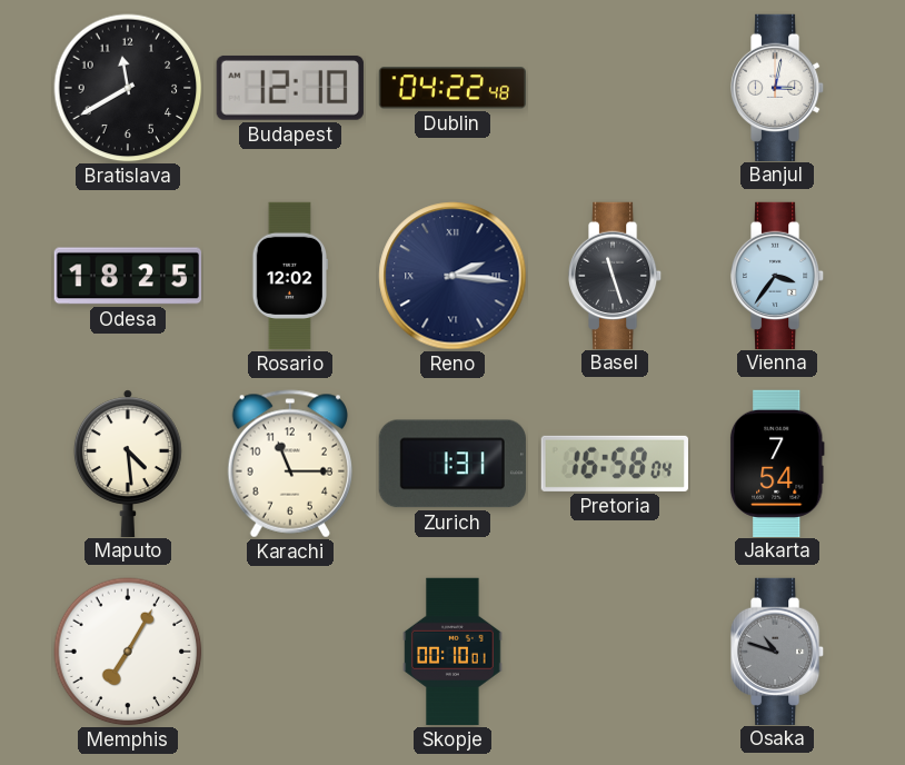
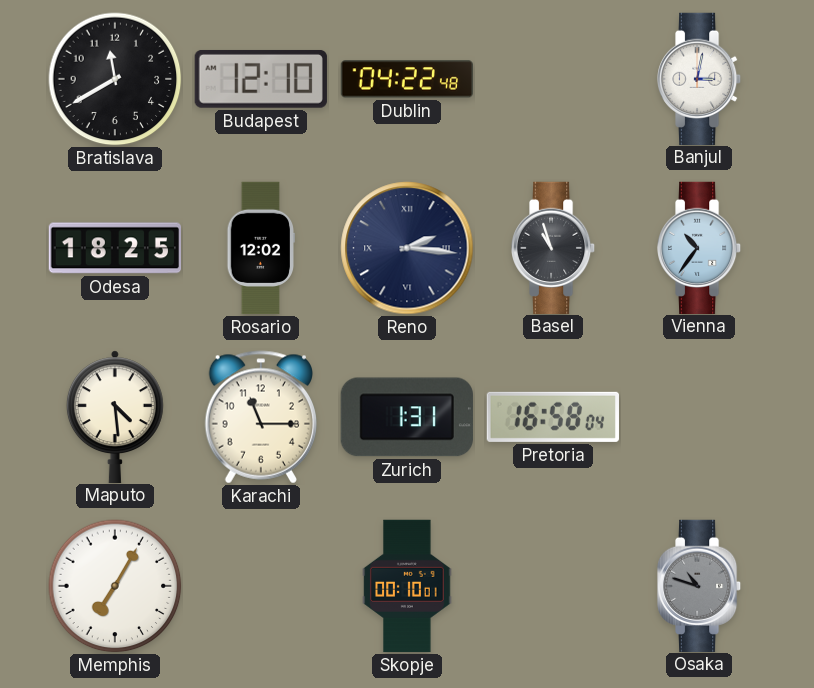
Basel: 11:27 -> 10:57
Vienna: 3:36 -> 10:36
Jakarta: 7:54 -> none
